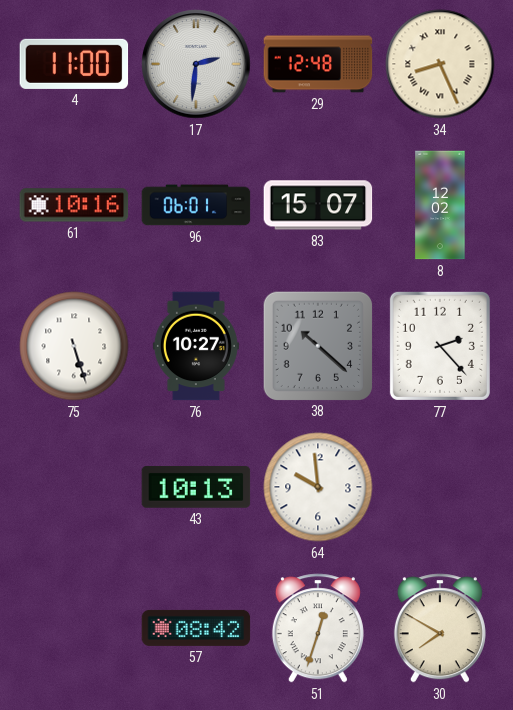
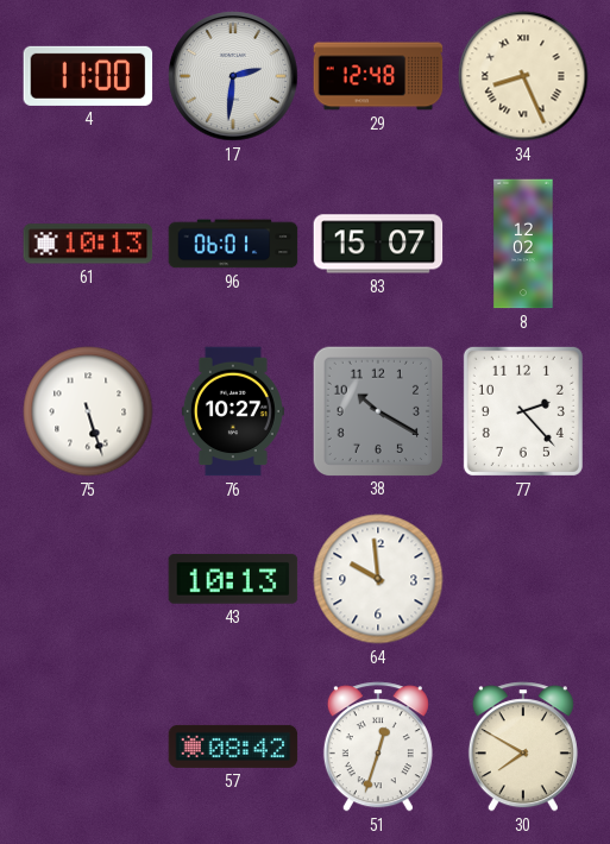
61: 10:16 -> 10:13
38: 10:22 -> 10:20
